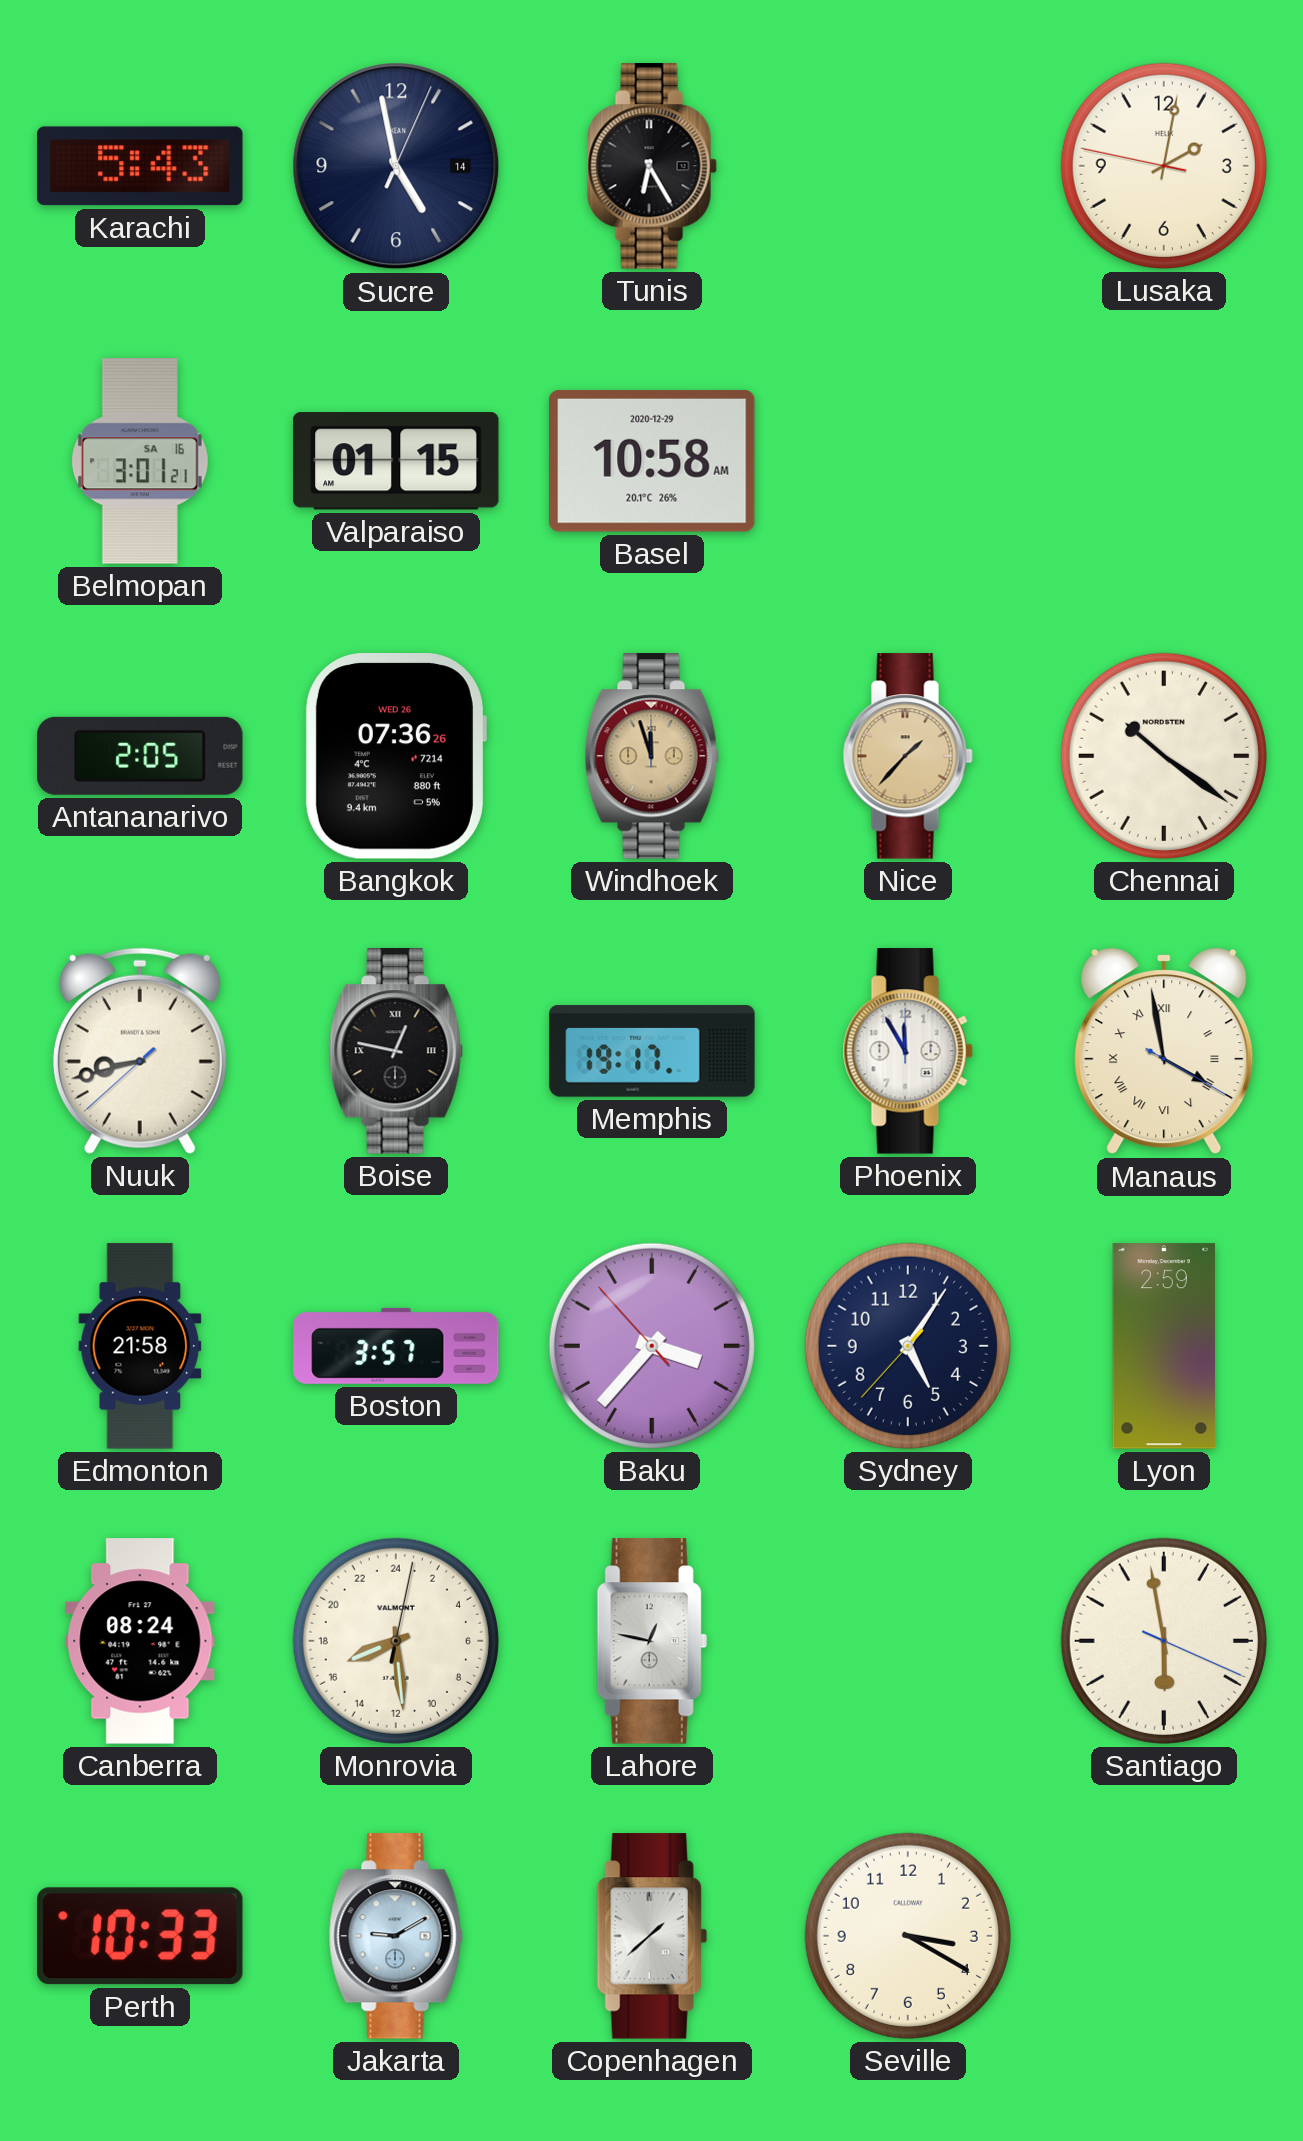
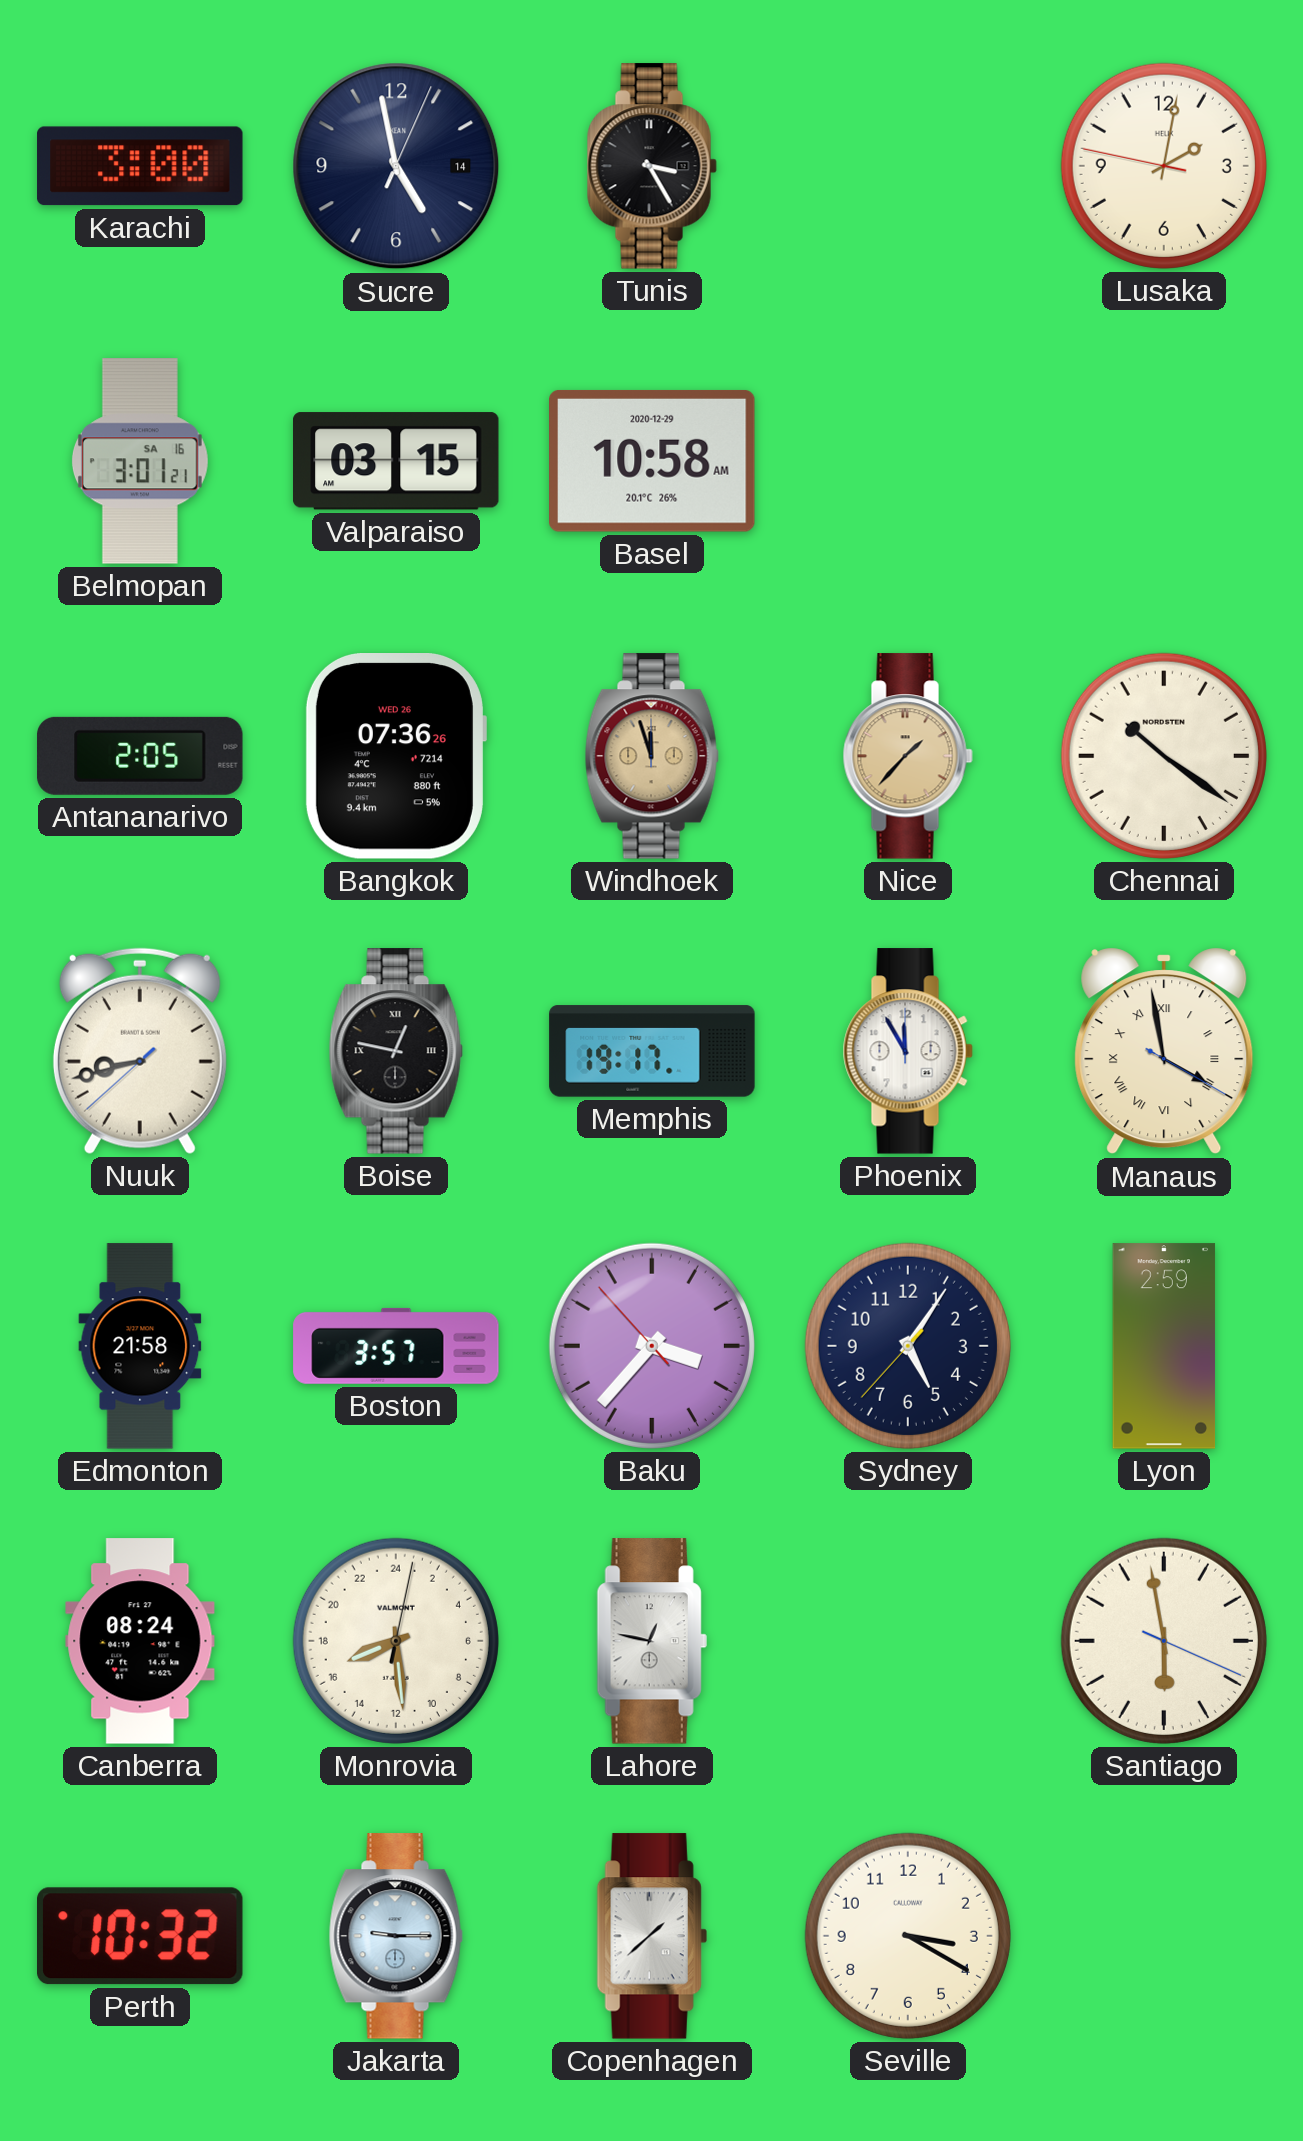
Karachi: 5:43 -> 3:00
Tunis: 6:25 -> 3:25
Valparaiso: 01:15 -> 03:15
Perth: 10:33 -> 10:32
Jakarta: 9:10 -> 9:15
